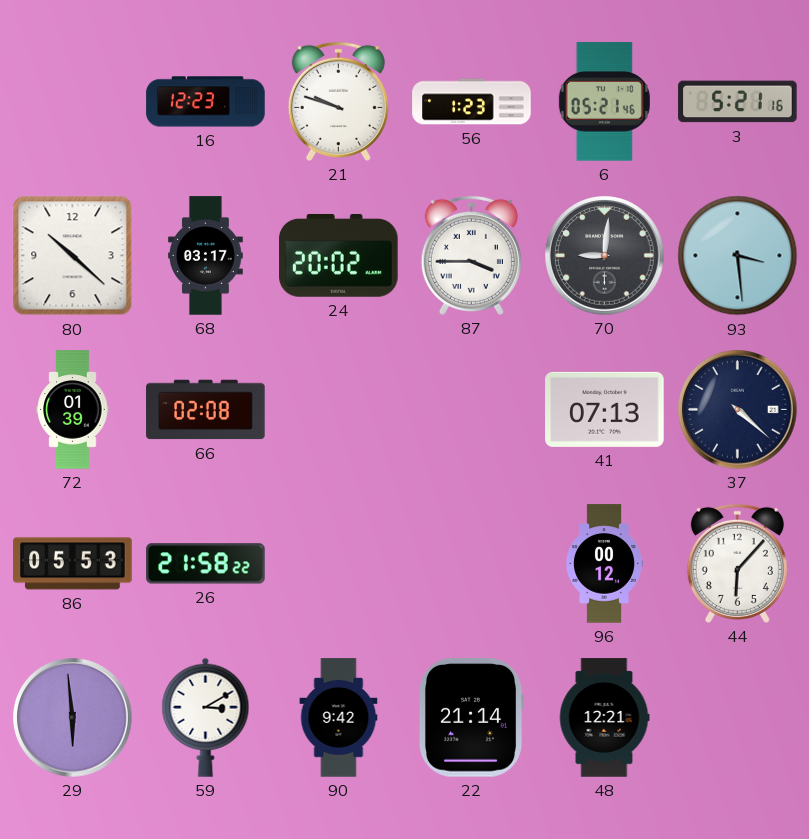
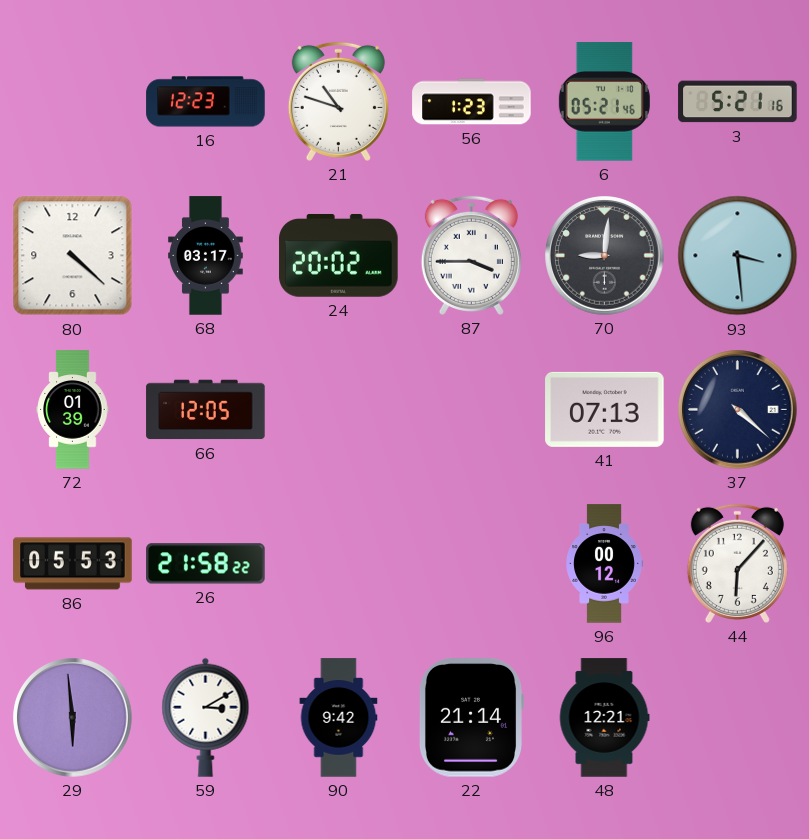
21: 9:48 -> 10:48
80: 10:22 -> 4:22
66: 02:08 -> 12:05
